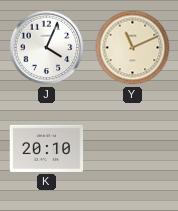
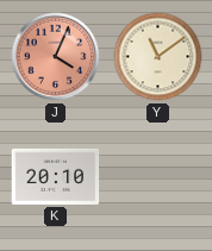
J dial: white -> salmon
Y: 11:11 -> 11:09
